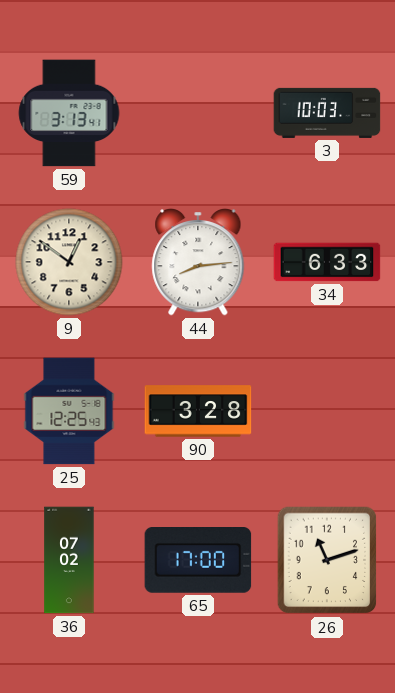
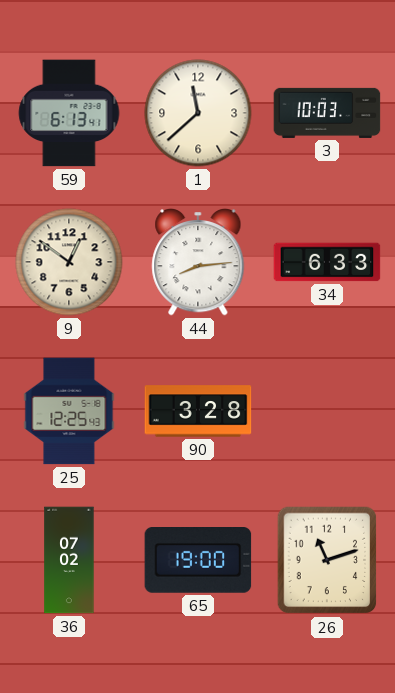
59: 3:13 -> 6:13
1: none -> 11:38
65: 17:00 -> 19:00
